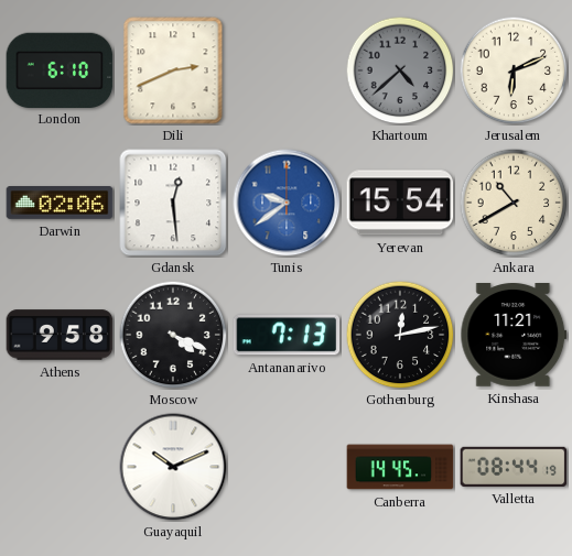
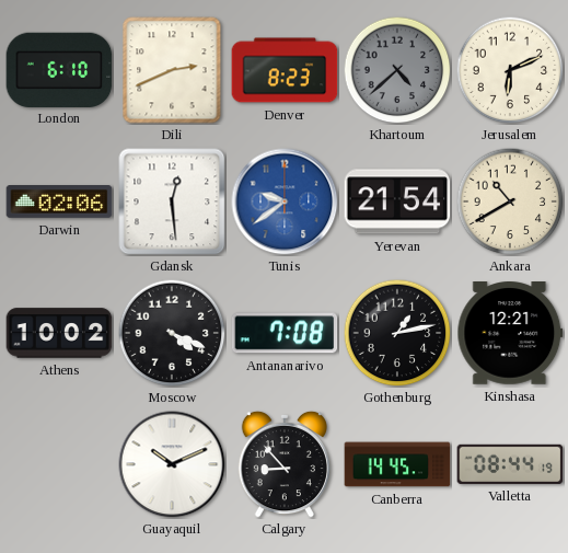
Denver: none -> 8:23
Yerevan: 15:54 -> 21:54
Athens: 9:58 -> 10:02
Antananarivo: 7:13 -> 7:08
Gothenburg: 12:13 -> 1:13
Kinshasa: 11:21 -> 12:21
Calgary: none -> 8:53
